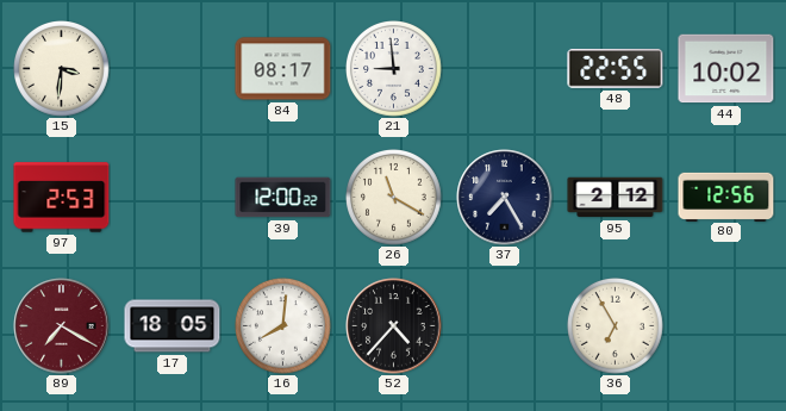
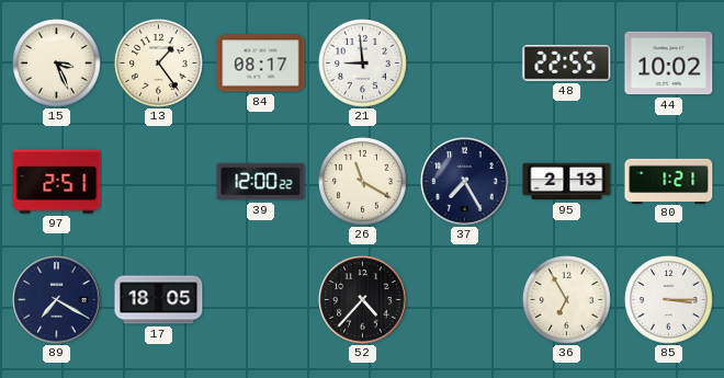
15: 3:31 -> 3:26
13: none -> 1:24
97: 2:53 -> 2:51
95: 2:12 -> 2:13
80: 12:56 -> 1:21
89 dial: burgundy -> navy
16: 8:01 -> none
85: none -> 3:15
